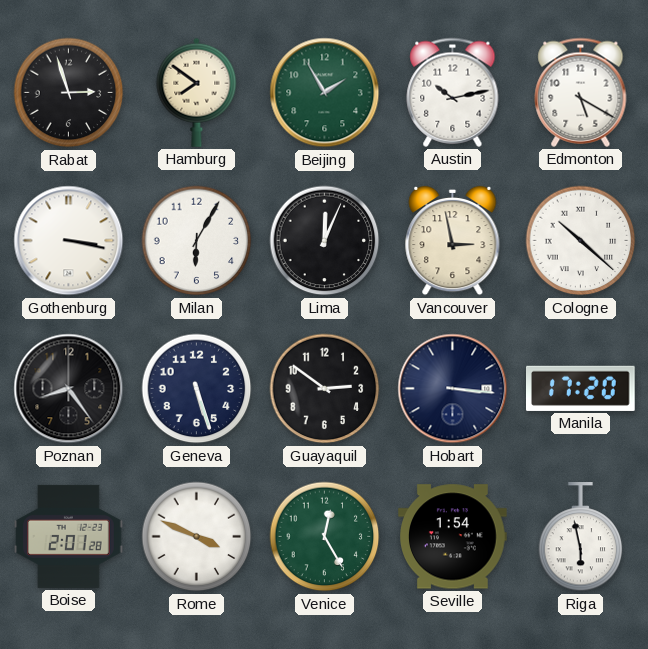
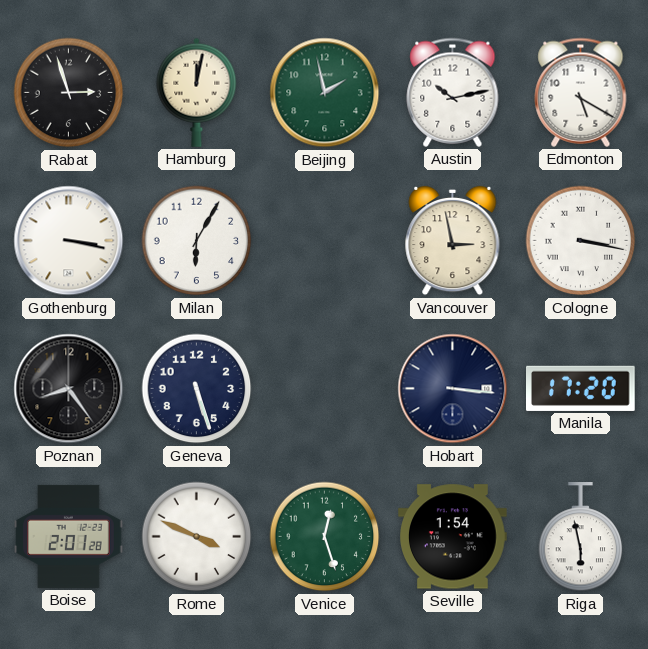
Hamburg: 7:51 -> 12:02
Beijing: 1:55 -> 1:58
Lima: 12:04 -> none
Cologne: 10:22 -> 3:17
Guayaquil: 2:51 -> none
Venice: 12:25 -> 12:27
